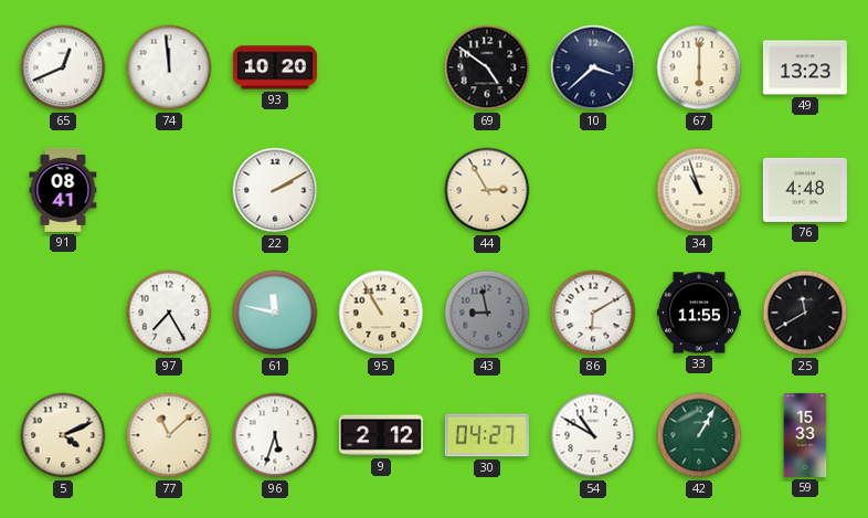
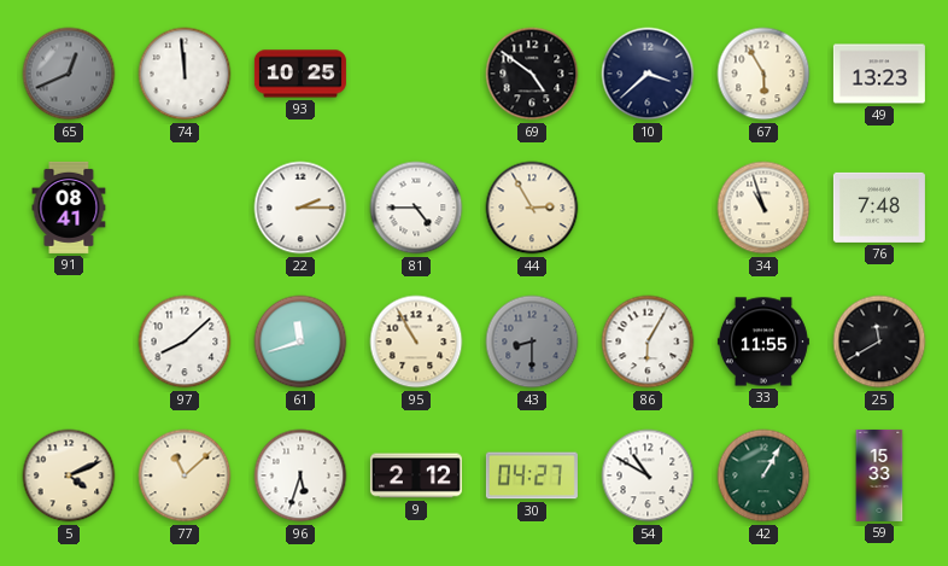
65 dial: white -> grey
93: 10:20 -> 10:25
67: 6:00 -> 5:55
22: 2:10 -> 2:15
81: none -> 4:45
76: 4:48 -> 7:48
97: 7:25 -> 8:08
61: 11:47 -> 11:42
43: 8:58 -> 8:30
86: 6:10 -> 6:05
